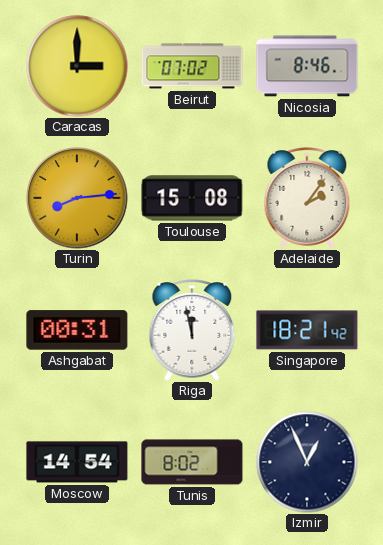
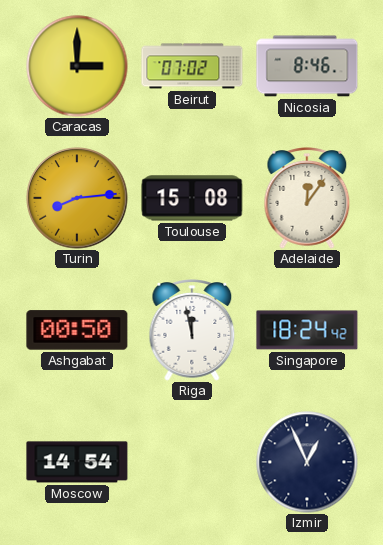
Adelaide: 2:06 -> 12:06
Ashgabat: 00:31 -> 00:50
Singapore: 18:21 -> 18:24
Tunis: 8:02 -> none
